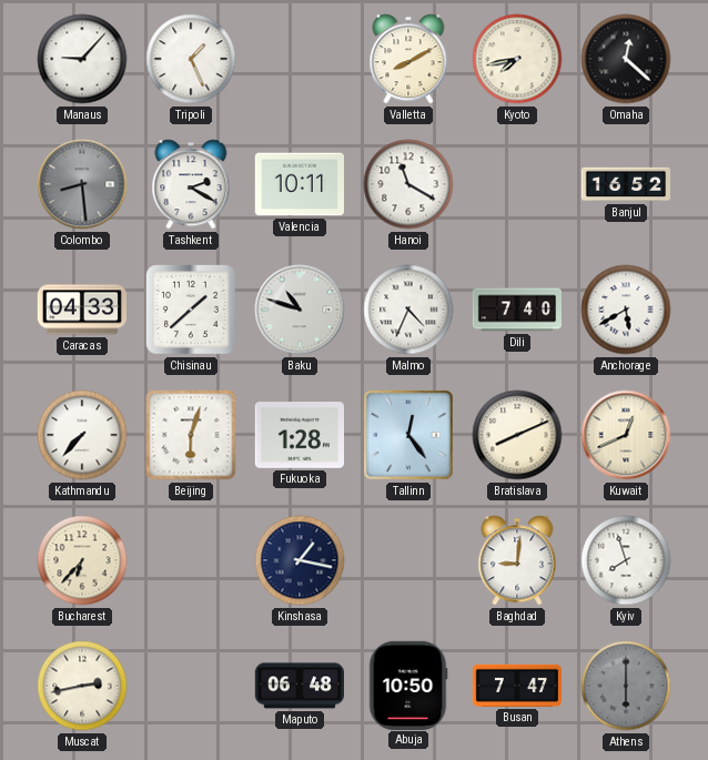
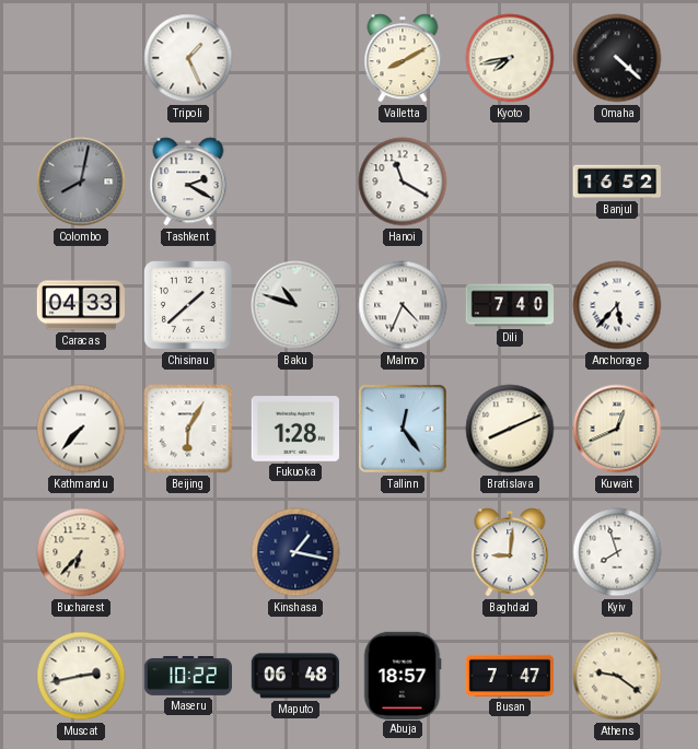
Manaus: 9:07 -> none
Omaha: 12:22 -> 4:22
Colombo: 8:29 -> 8:02
Valencia: 10:11 -> none
Anchorage: 5:40 -> 5:37
Beijing: 6:03 -> 6:05
Maseru: none -> 10:22
Abuja: 10:50 -> 18:57
Athens: 6:00 -> 9:21
Athens dial: grey -> cream
